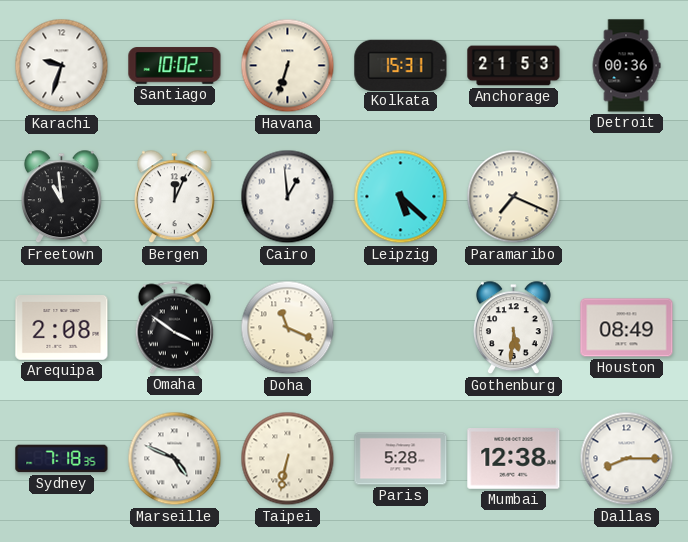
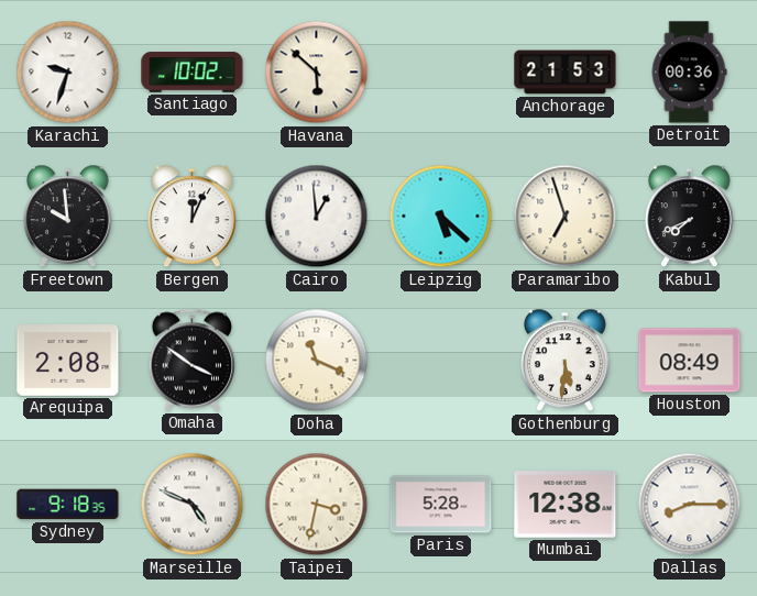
Havana: 6:33 -> 5:52
Kolkata: 15:31 -> none
Freetown: 10:59 -> 9:59
Paramaribo: 7:19 -> 6:57
Kabul: none -> 7:41
Sydney: 7:18 -> 9:18
Taipei: 6:32 -> 3:32
